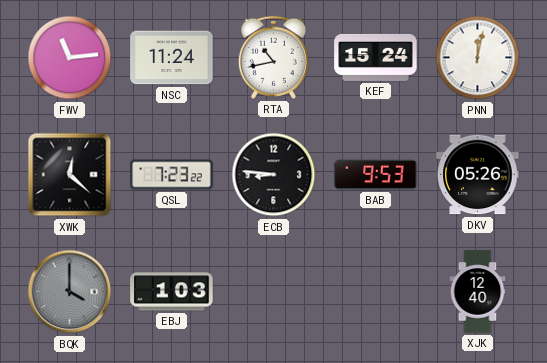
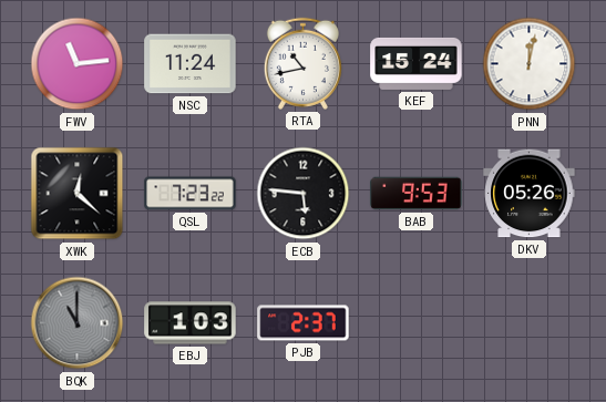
ECB: 8:46 -> 5:46
BQK: 4:00 -> 11:00
PJB: none -> 2:37
XJK: 12:40 -> none
